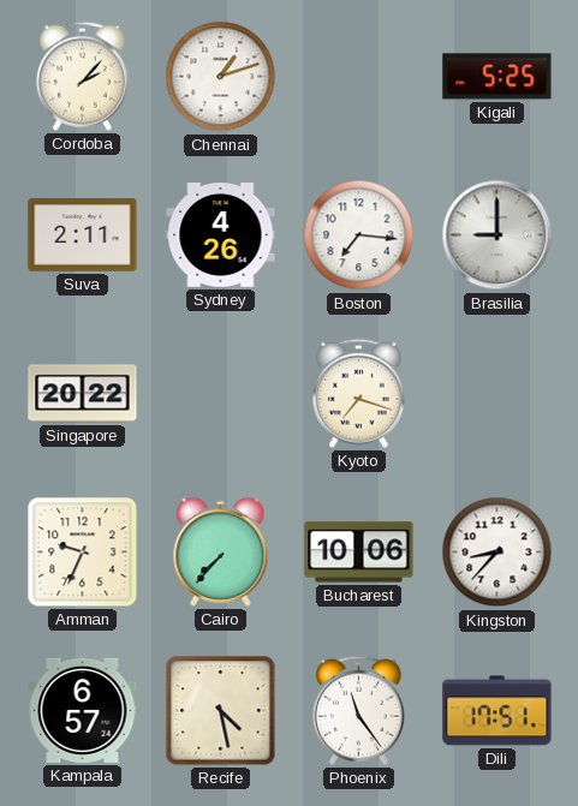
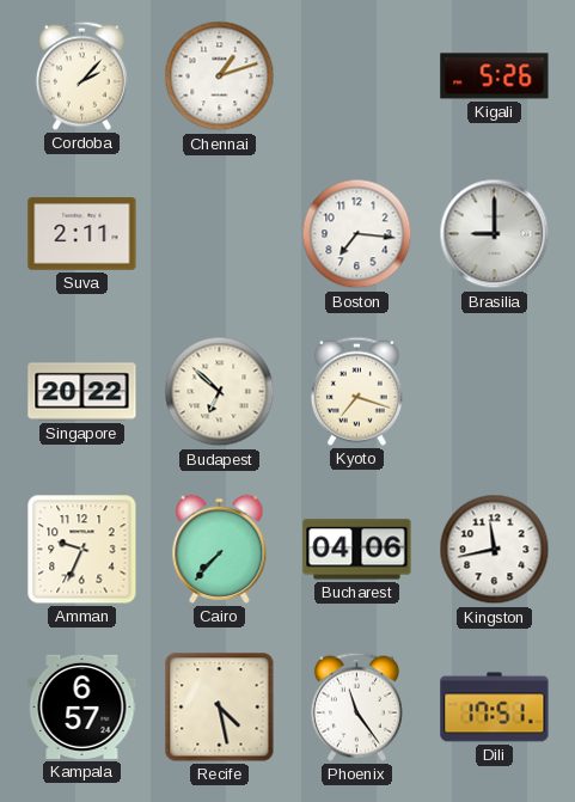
Kigali: 5:25 -> 5:26
Sydney: 4:26 -> none
Budapest: none -> 6:52
Bucharest: 10:06 -> 04:06
Kingston: 8:37 -> 11:43
